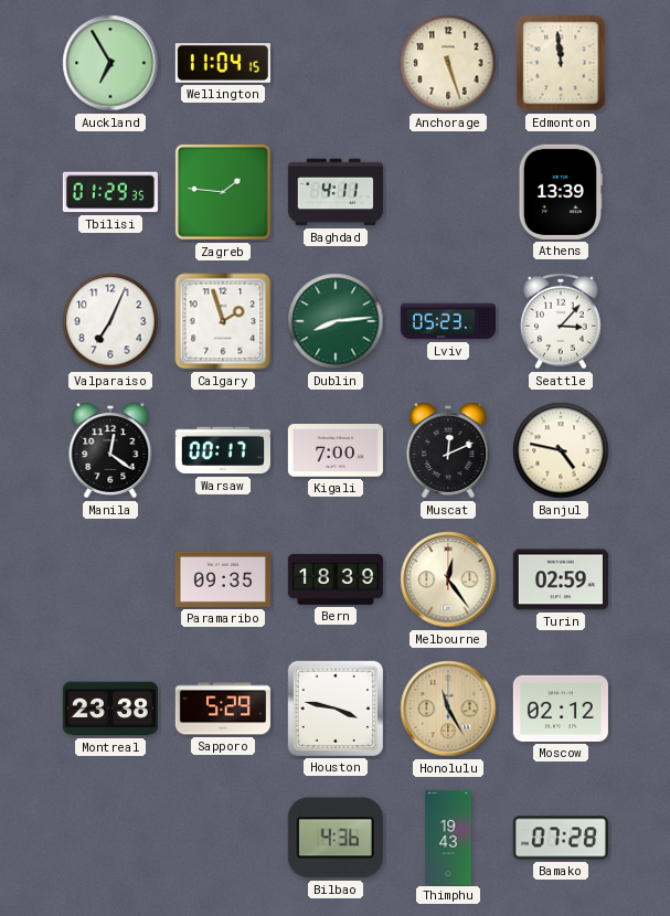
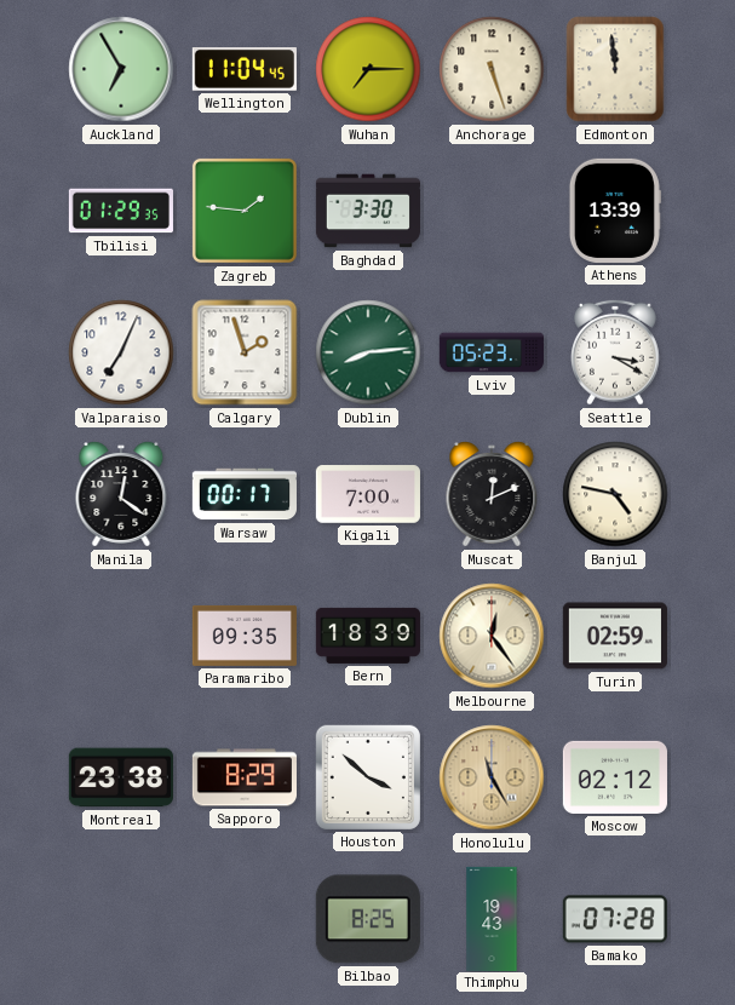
Wellington: 11:04:15 -> 11:04:45
Wuhan: none -> 7:15
Baghdad: 4:11 -> 3:30
Seattle: 3:07 -> 3:20
Sapporo: 5:29 -> 8:29
Houston: 3:47 -> 3:52
Bilbao: 4:36 -> 8:25
